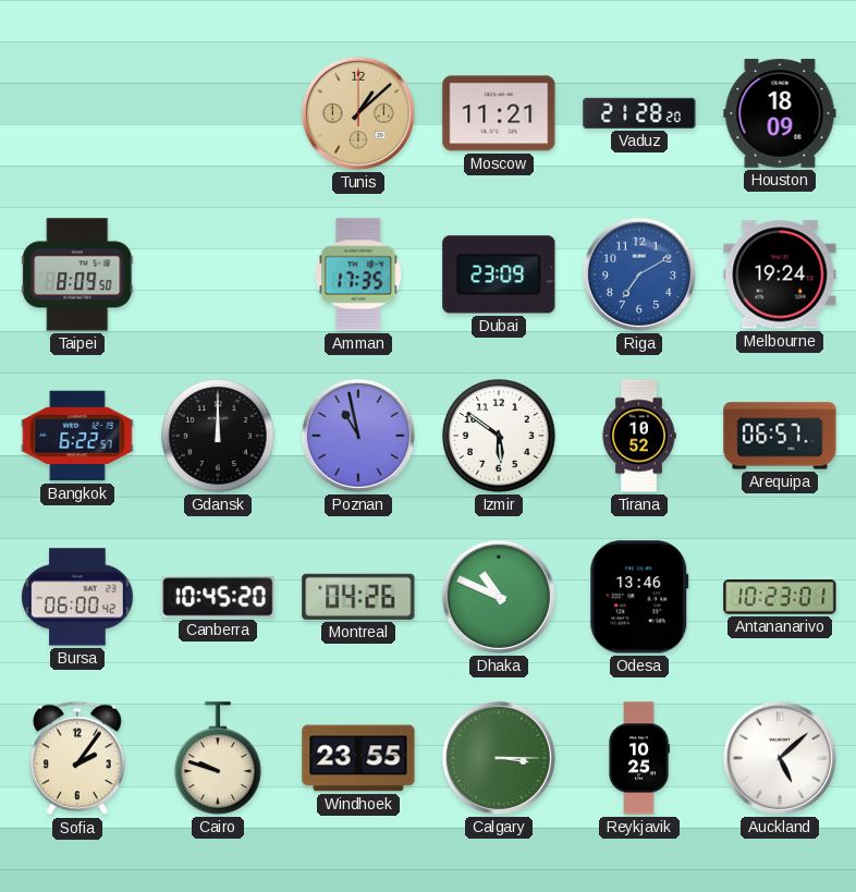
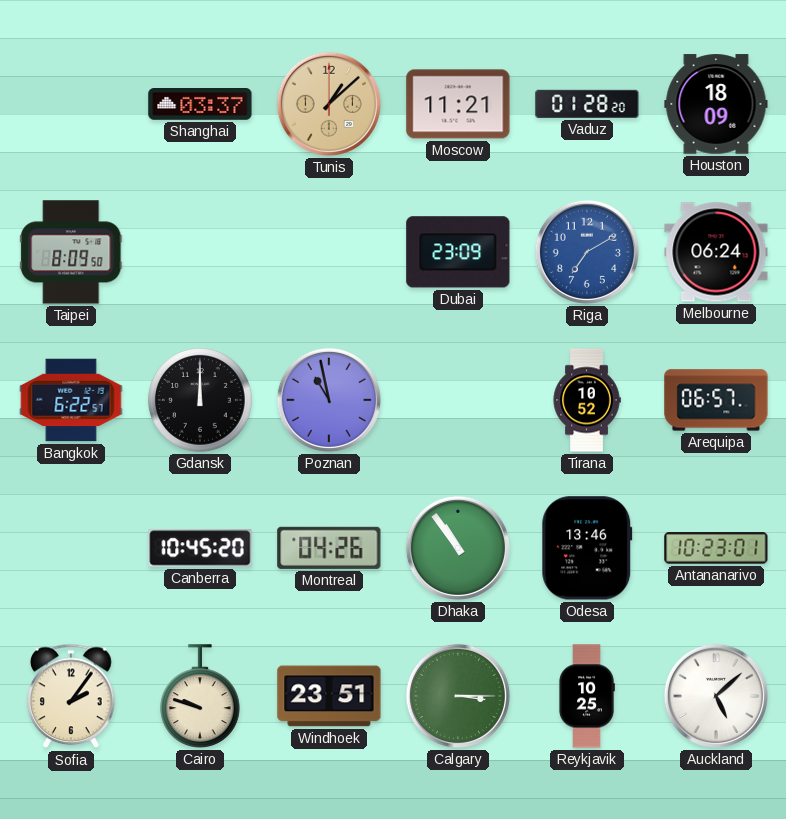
Shanghai: none -> 03:37
Vaduz: 21:28 -> 01:28
Amman: 17:35 -> none
Melbourne: 19:24 -> 06:24
Izmir: 5:51 -> none
Bursa: 06:00 -> none
Dhaka: 10:49 -> 10:54
Windhoek: 23:55 -> 23:51
